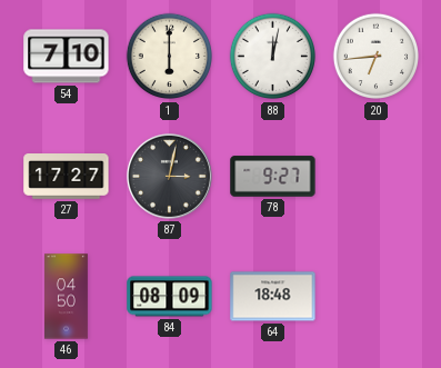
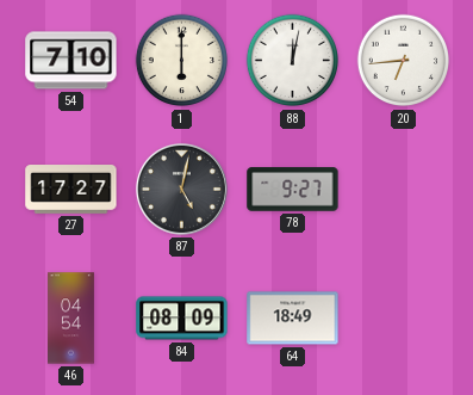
87: 3:02 -> 5:02
46: 04:50 -> 04:54
64: 18:48 -> 18:49
